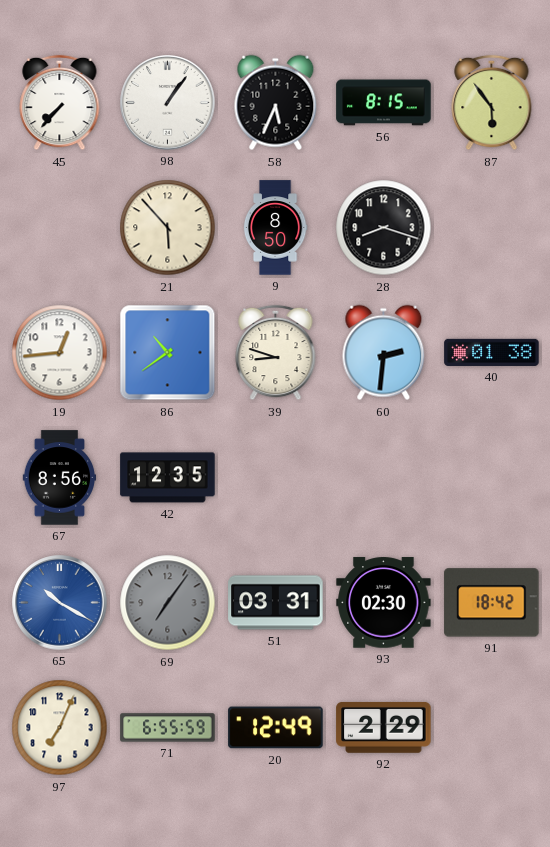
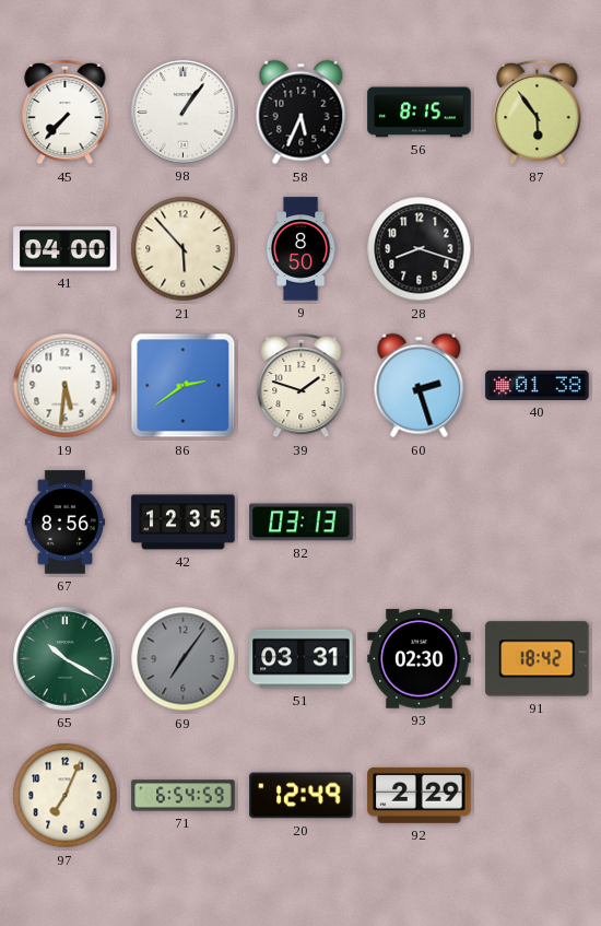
41: none -> 04:00
19: 12:44 -> 5:31
86: 10:39 -> 2:39
39: 8:48 -> 1:48
60: 2:31 -> 2:27
82: none -> 03:13
65 dial: blue -> green
71: 6:55 -> 6:54
